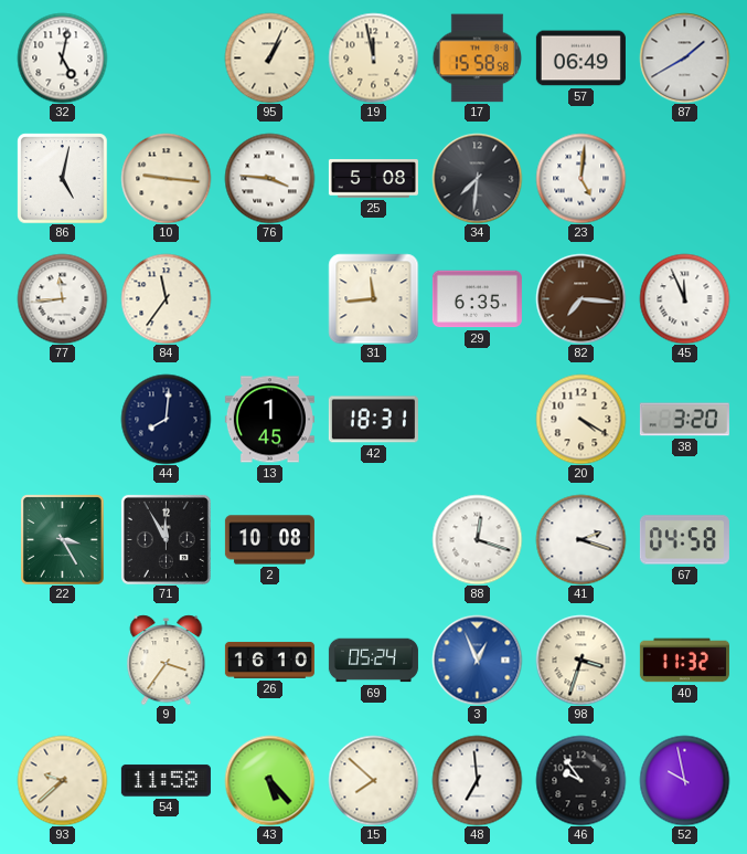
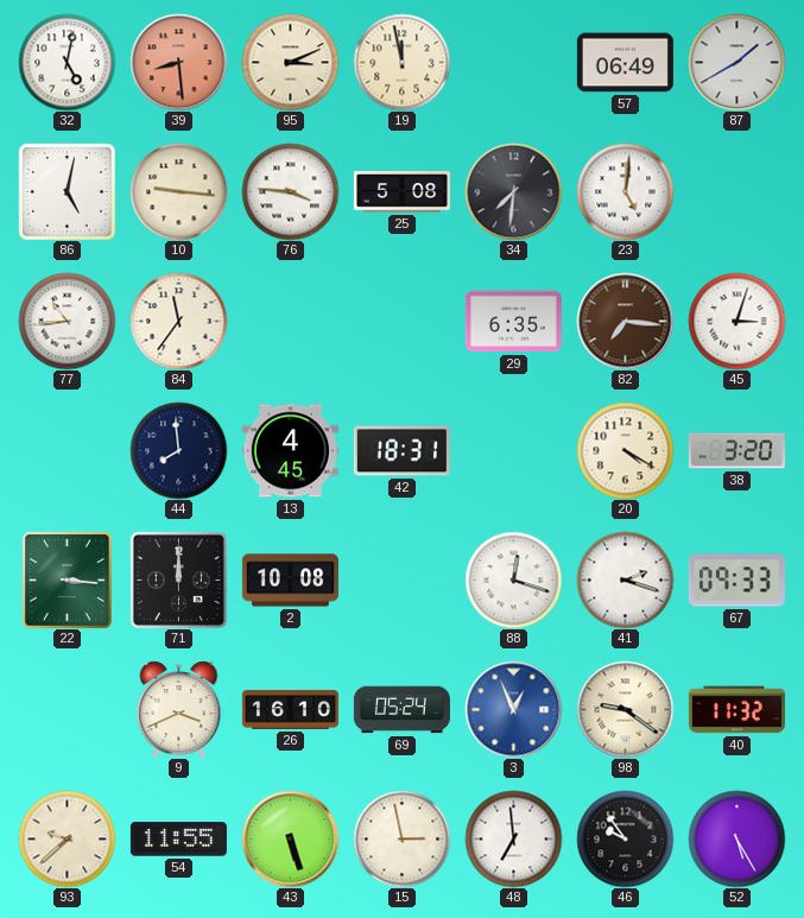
39: none -> 8:29
95: 1:04 -> 3:11
17: 15:58 -> none
77: 11:44 -> 10:44
31: 11:44 -> none
45: 11:56 -> 3:03
44: 8:01 -> 7:59
13: 1:45 -> 4:45
22: 3:25 -> 3:16
71: 11:55 -> 12:00
67: 04:58 -> 09:33
9: 3:36 -> 3:41
98: 3:33 -> 9:21
54: 11:58 -> 11:55
43: 5:23 -> 5:27
15: 7:52 -> 2:58
52: 9:58 -> 5:25
